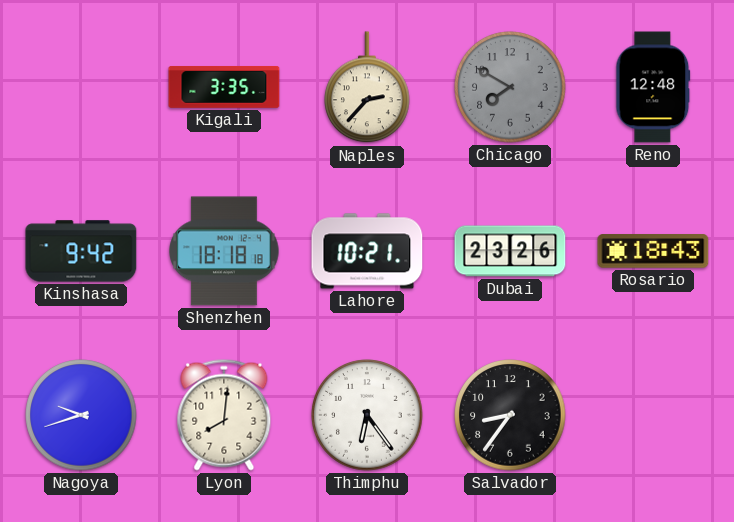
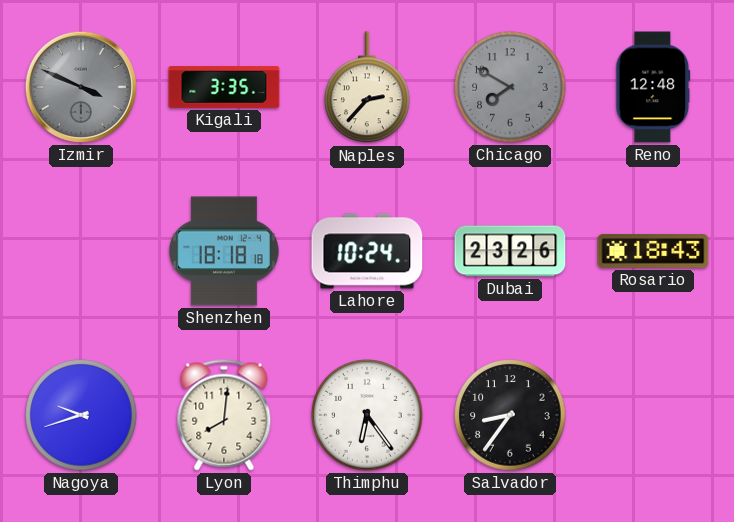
Izmir: none -> 3:49
Kinshasa: 9:42 -> none
Lahore: 10:21 -> 10:24
